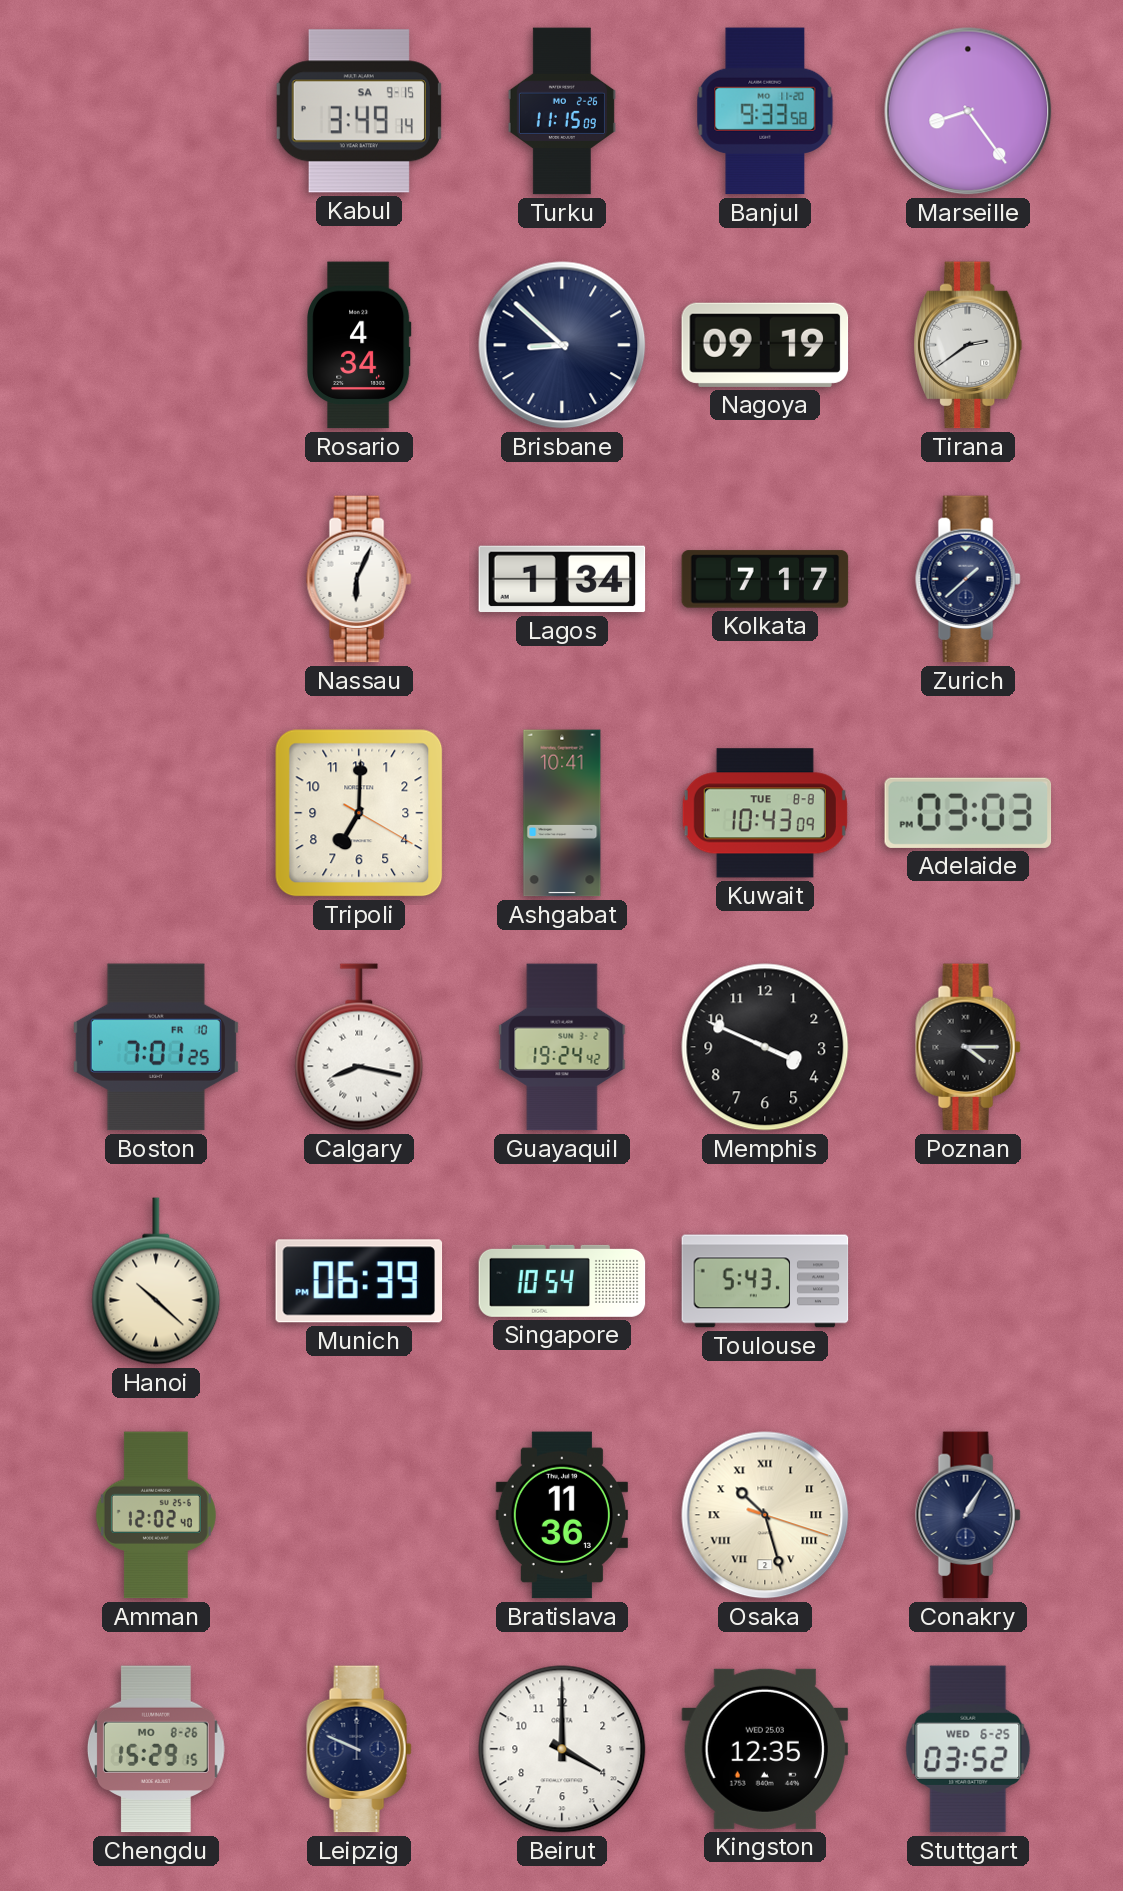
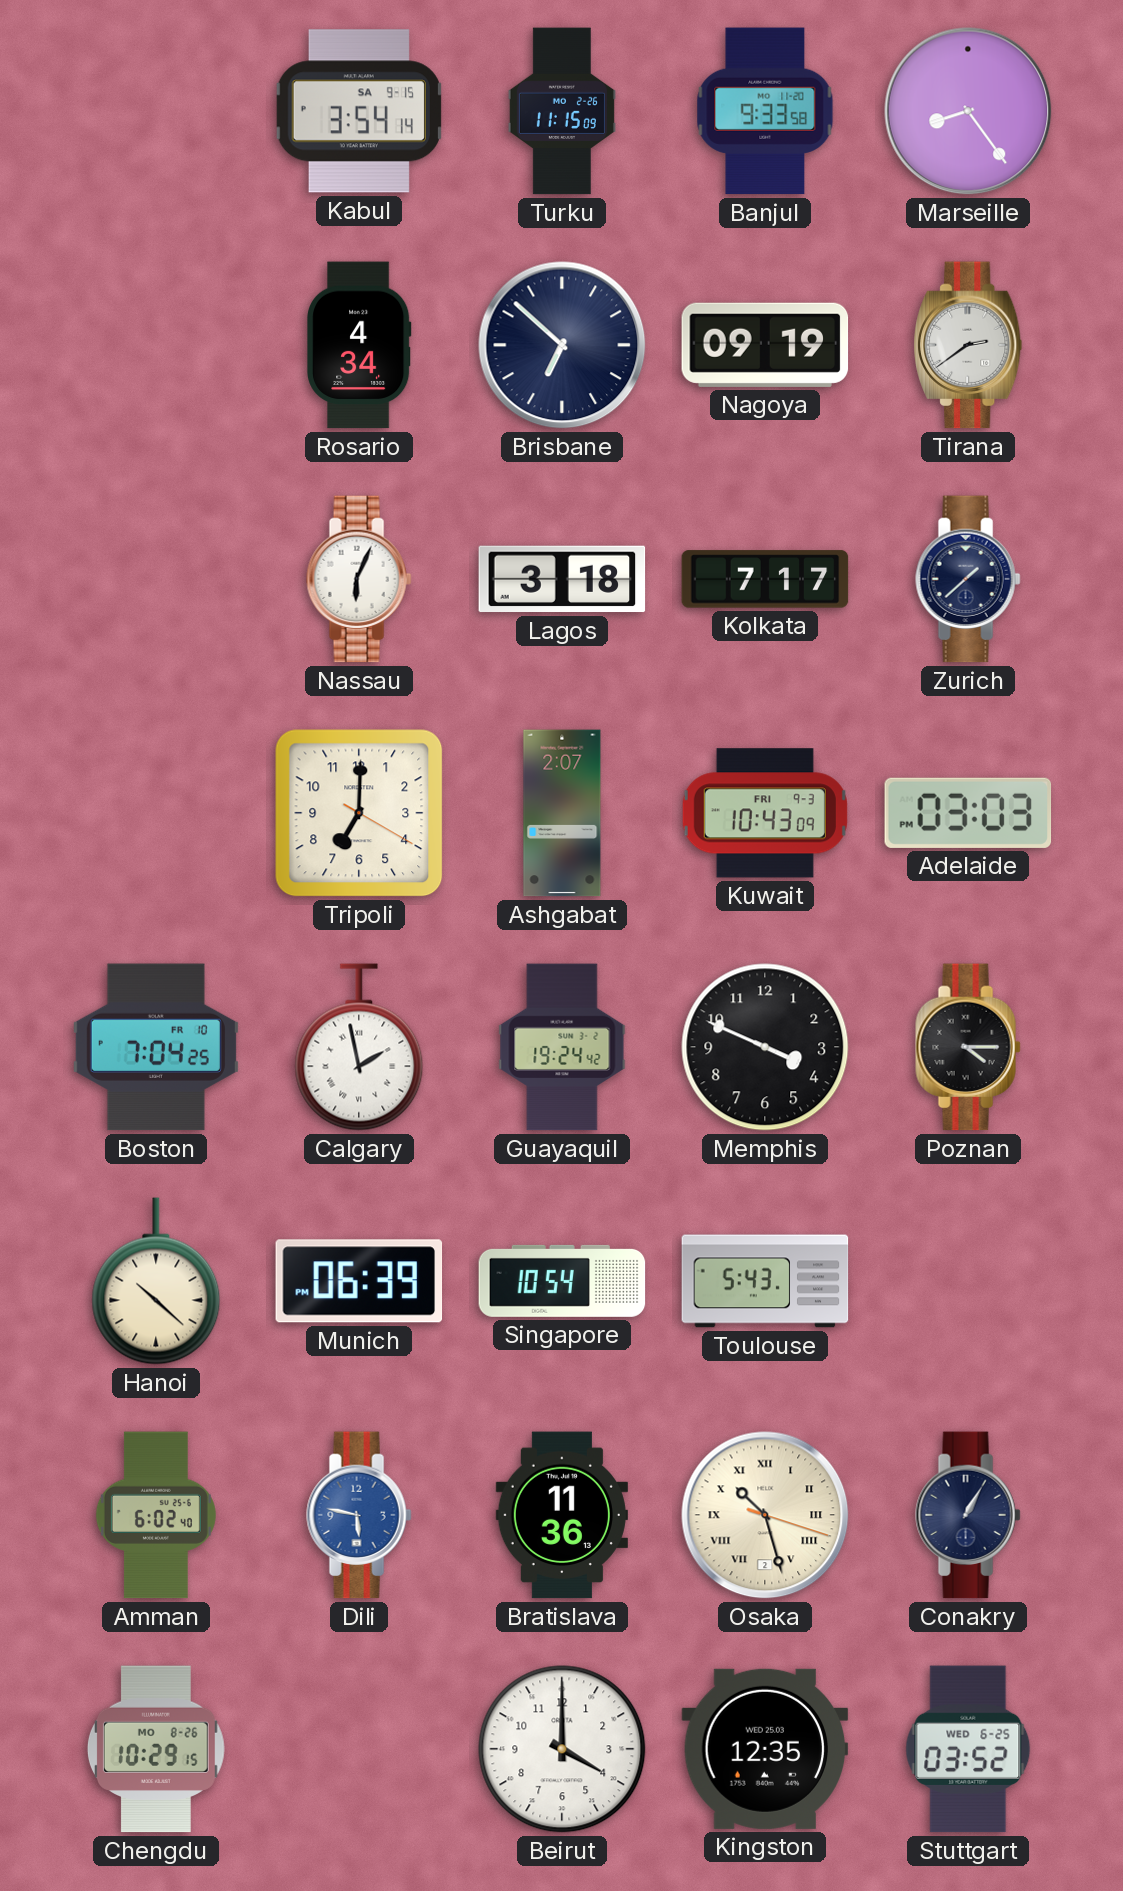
Kabul: 3:49 -> 3:54
Brisbane: 8:52 -> 6:52
Lagos: 1:34 -> 3:18
Ashgabat: 10:41 -> 2:07
Kuwait date: TUE 8-8 -> FRI 9-3
Boston: 7:01 -> 7:04
Calgary: 8:17 -> 1:58
Amman: 12:02 -> 6:02
Dili: none -> 5:47
Chengdu: 15:29 -> 10:29
Leipzig: 9:49 -> none
